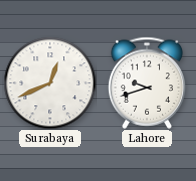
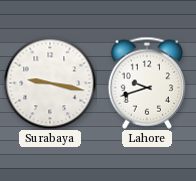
Surabaya: 12:41 -> 9:17
